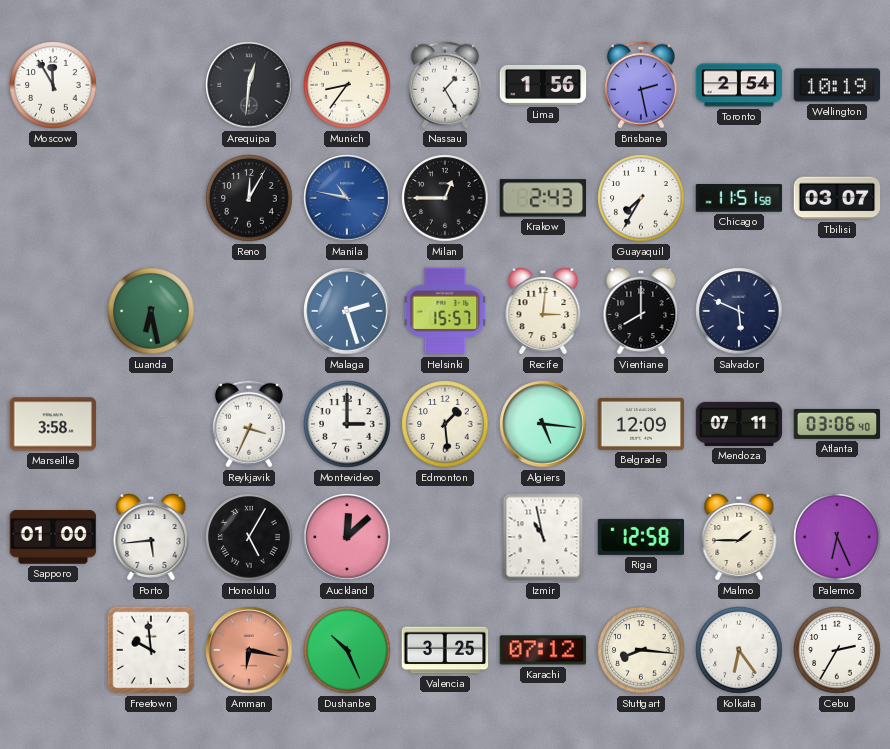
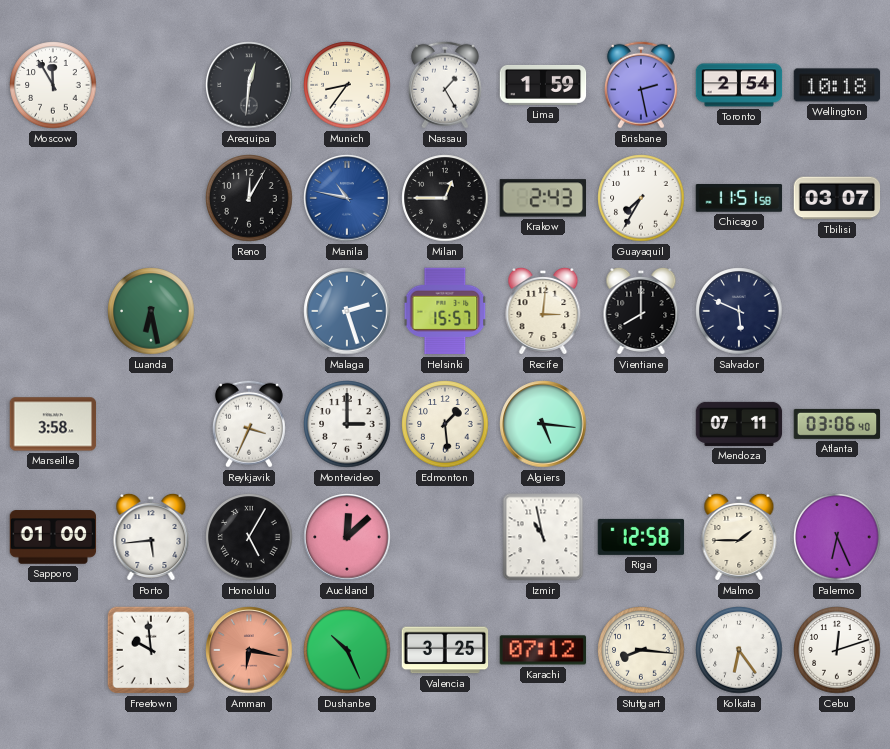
Lima: 1:56 -> 1:59
Wellington: 10:19 -> 10:18
Belgrade: 12:09 -> none
Cebu: 2:35 -> 12:12
